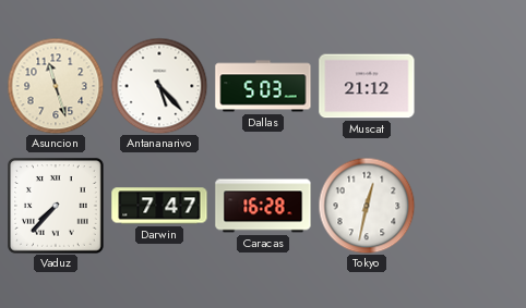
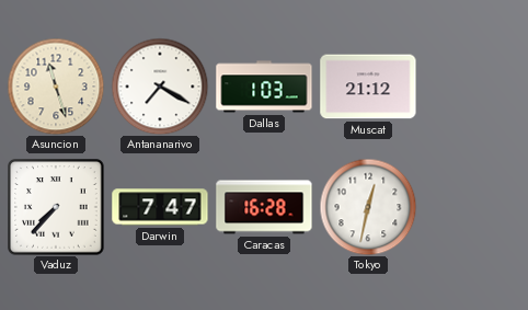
Antananarivo: 5:23 -> 7:20
Dallas: 5:03 -> 1:03
